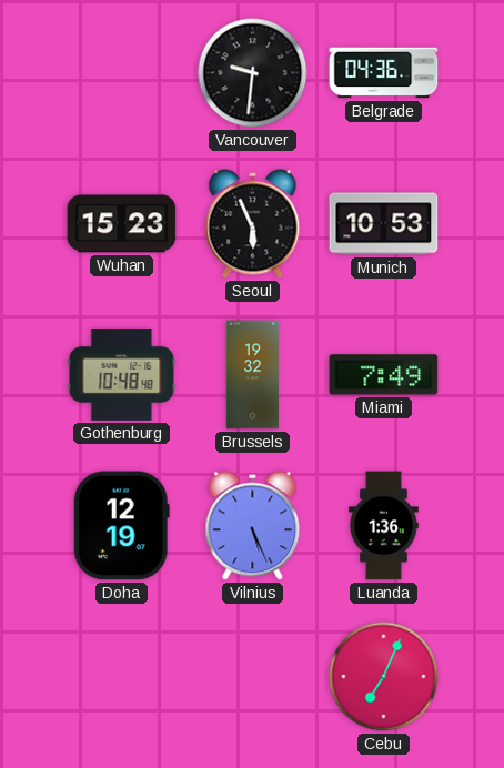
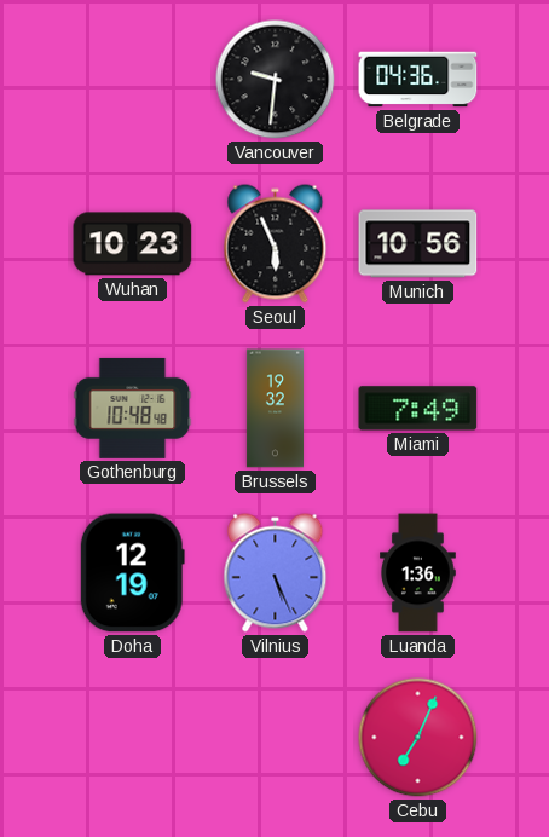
Wuhan: 15:23 -> 10:23
Munich: 10:53 -> 10:56
